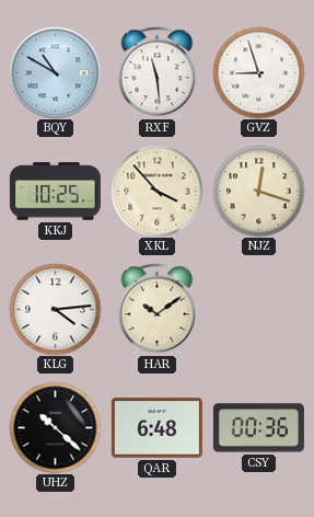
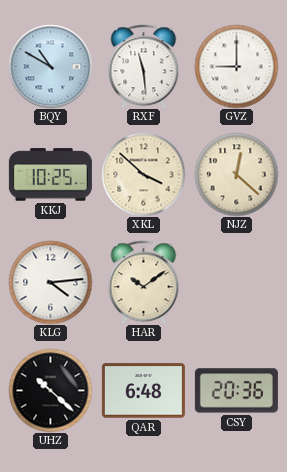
GVZ: 8:57 -> 9:00
XKL: 3:53 -> 3:52
NJZ: 12:18 -> 12:22
CSY: 00:36 -> 20:36
